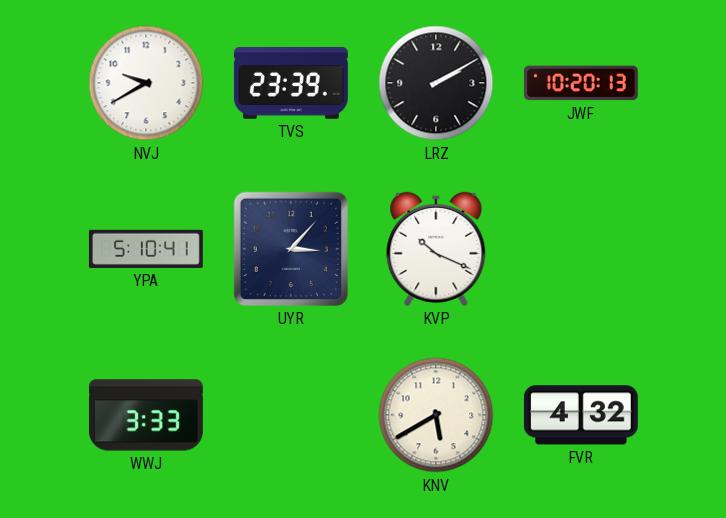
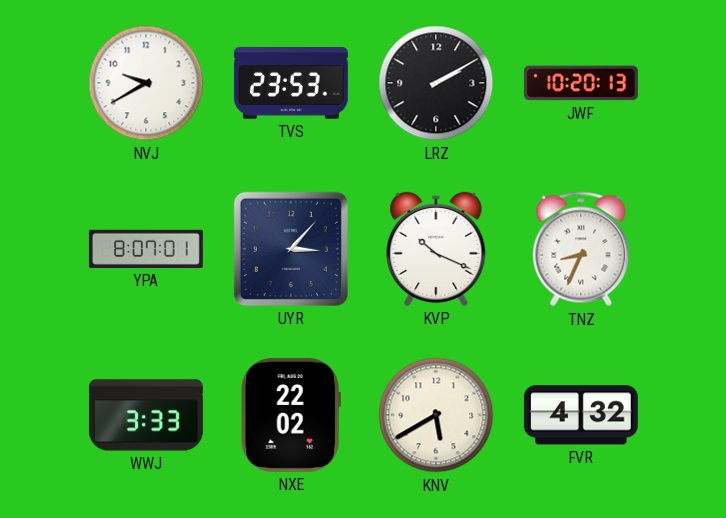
TVS: 23:39 -> 23:53
YPA: 5:10 -> 8:07
TNZ: none -> 8:34
NXE: none -> 22:02
